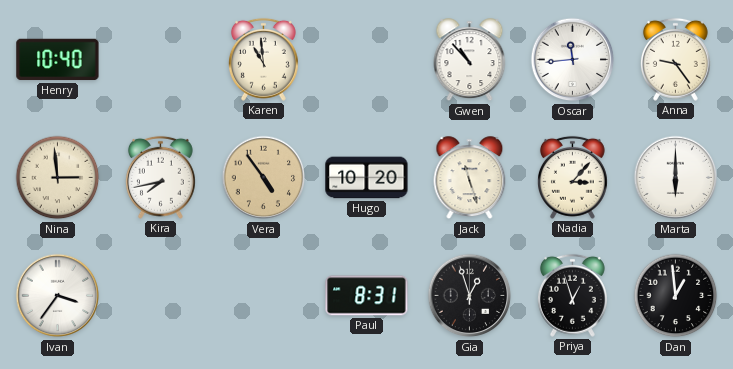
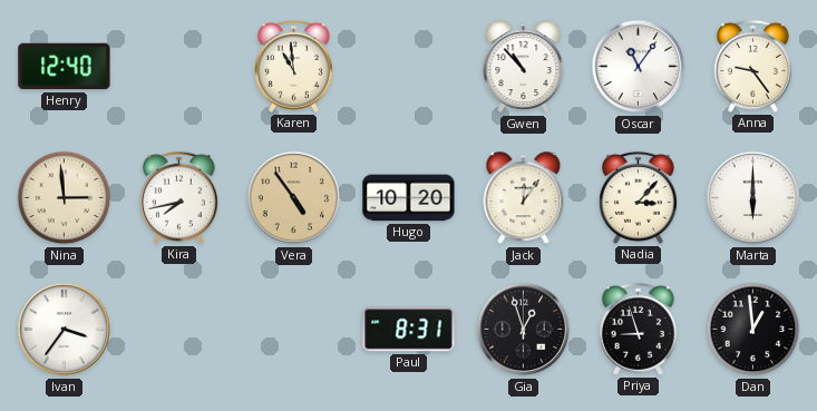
Henry: 10:40 -> 12:40
Oscar: 11:44 -> 11:06
Jack: 11:27 -> 12:06
Priya: 12:57 -> 8:57
